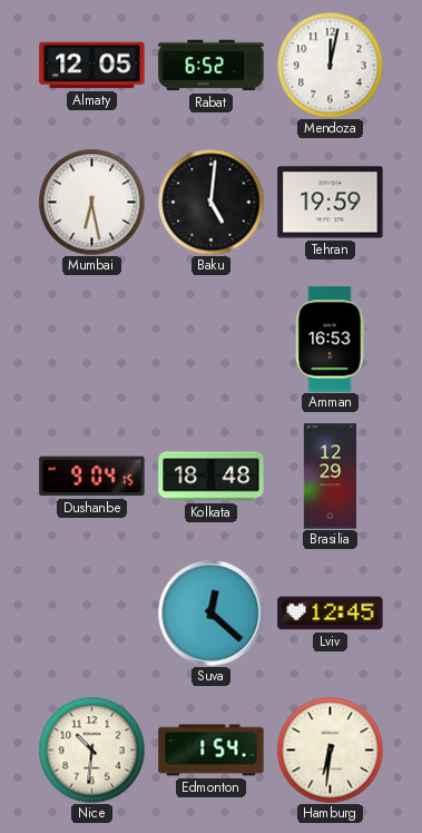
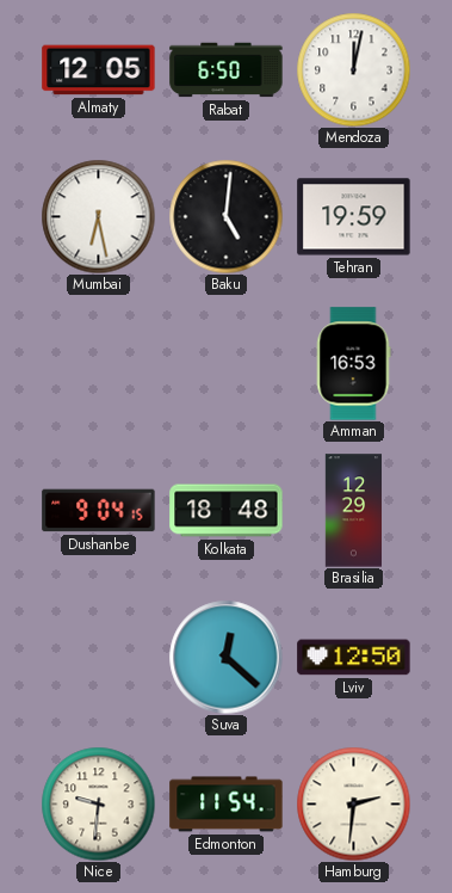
Rabat: 6:52 -> 6:50
Lviv: 12:45 -> 12:50
Nice: 10:31 -> 9:31
Edmonton: 1:54 -> 11:54
Hamburg: 6:31 -> 2:31
